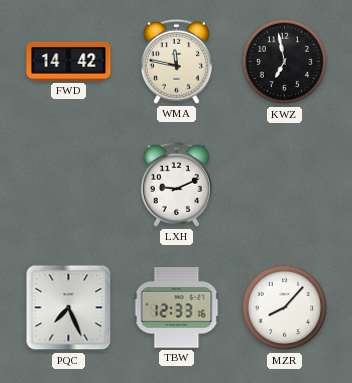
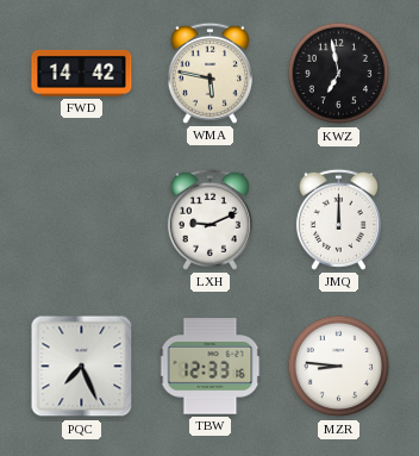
WMA: 11:47 -> 5:47
JMQ: none -> 12:00
MZR: 8:07 -> 8:46
